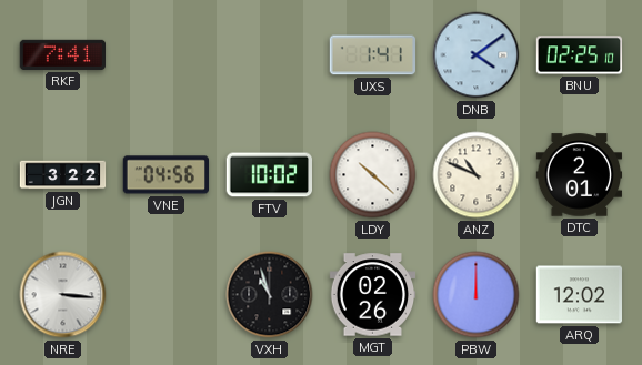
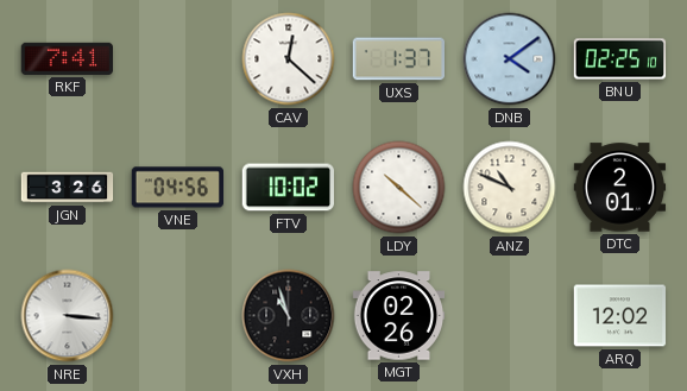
CAV: none -> 12:22
UXS: 1:41 -> 1:37
JGN: 3:22 -> 3:26
PBW: 12:00 -> none
